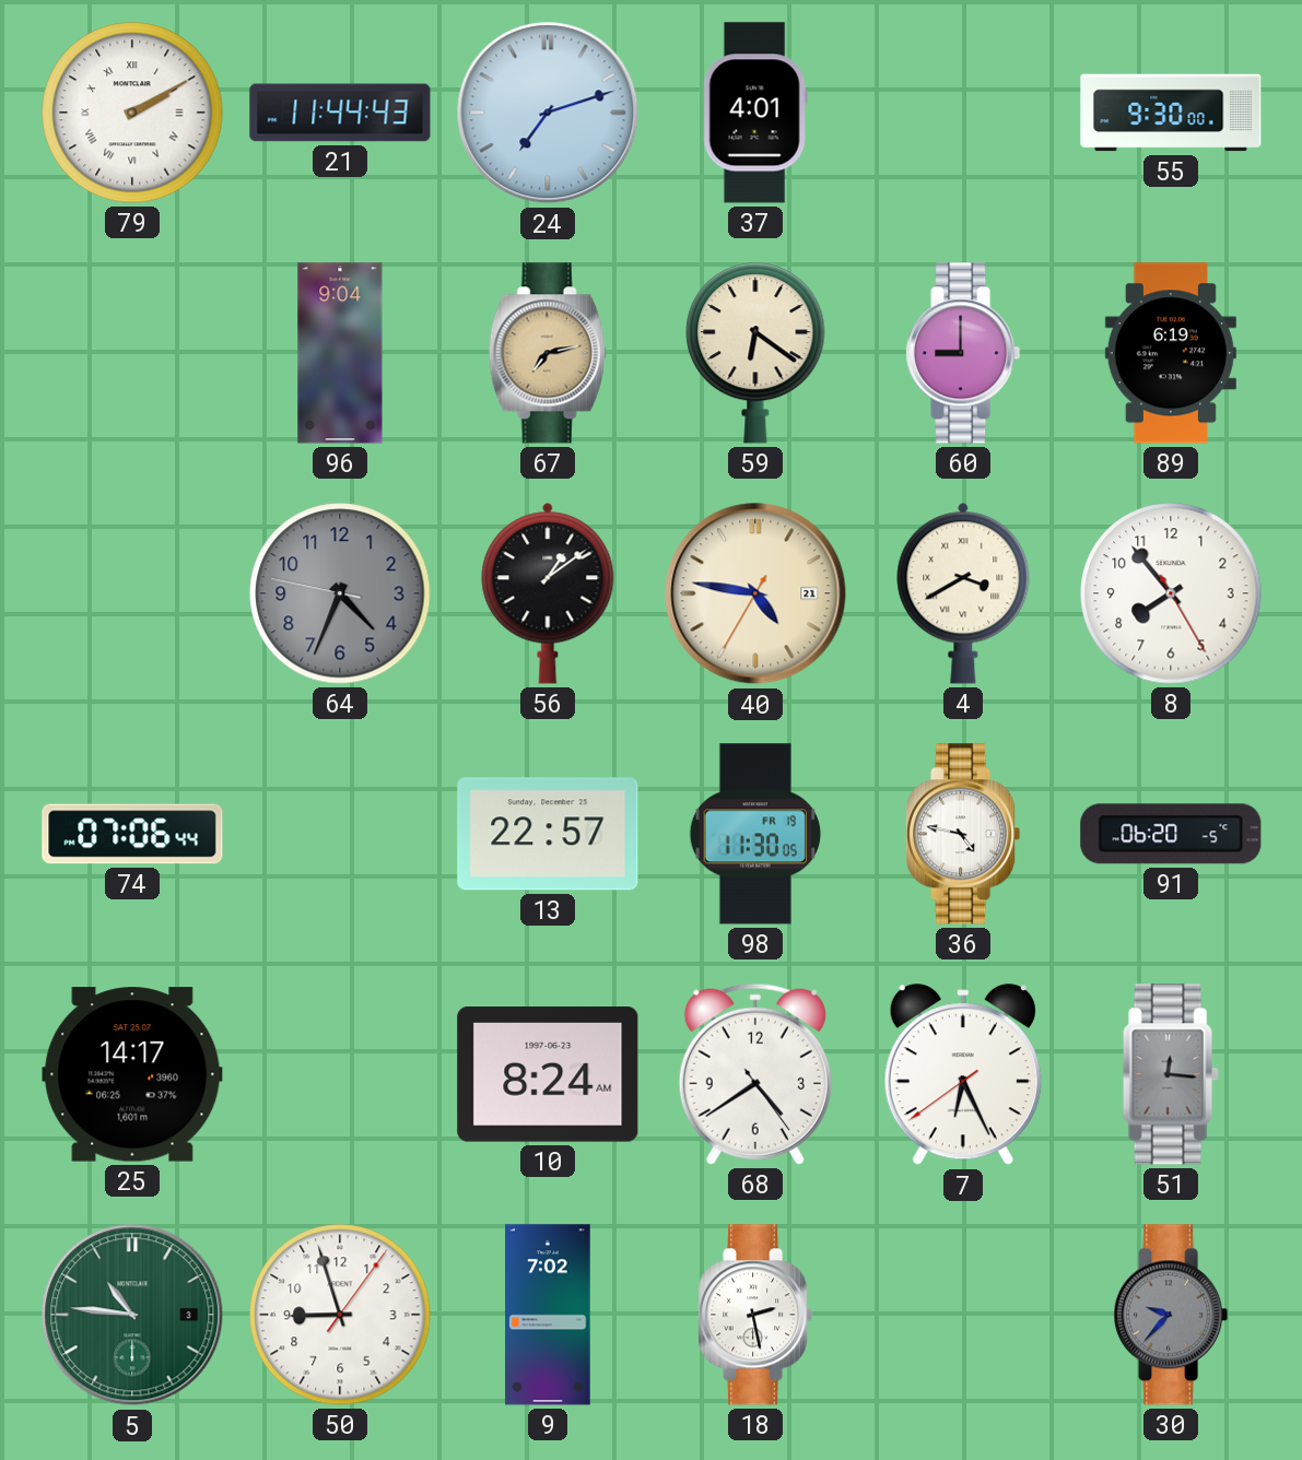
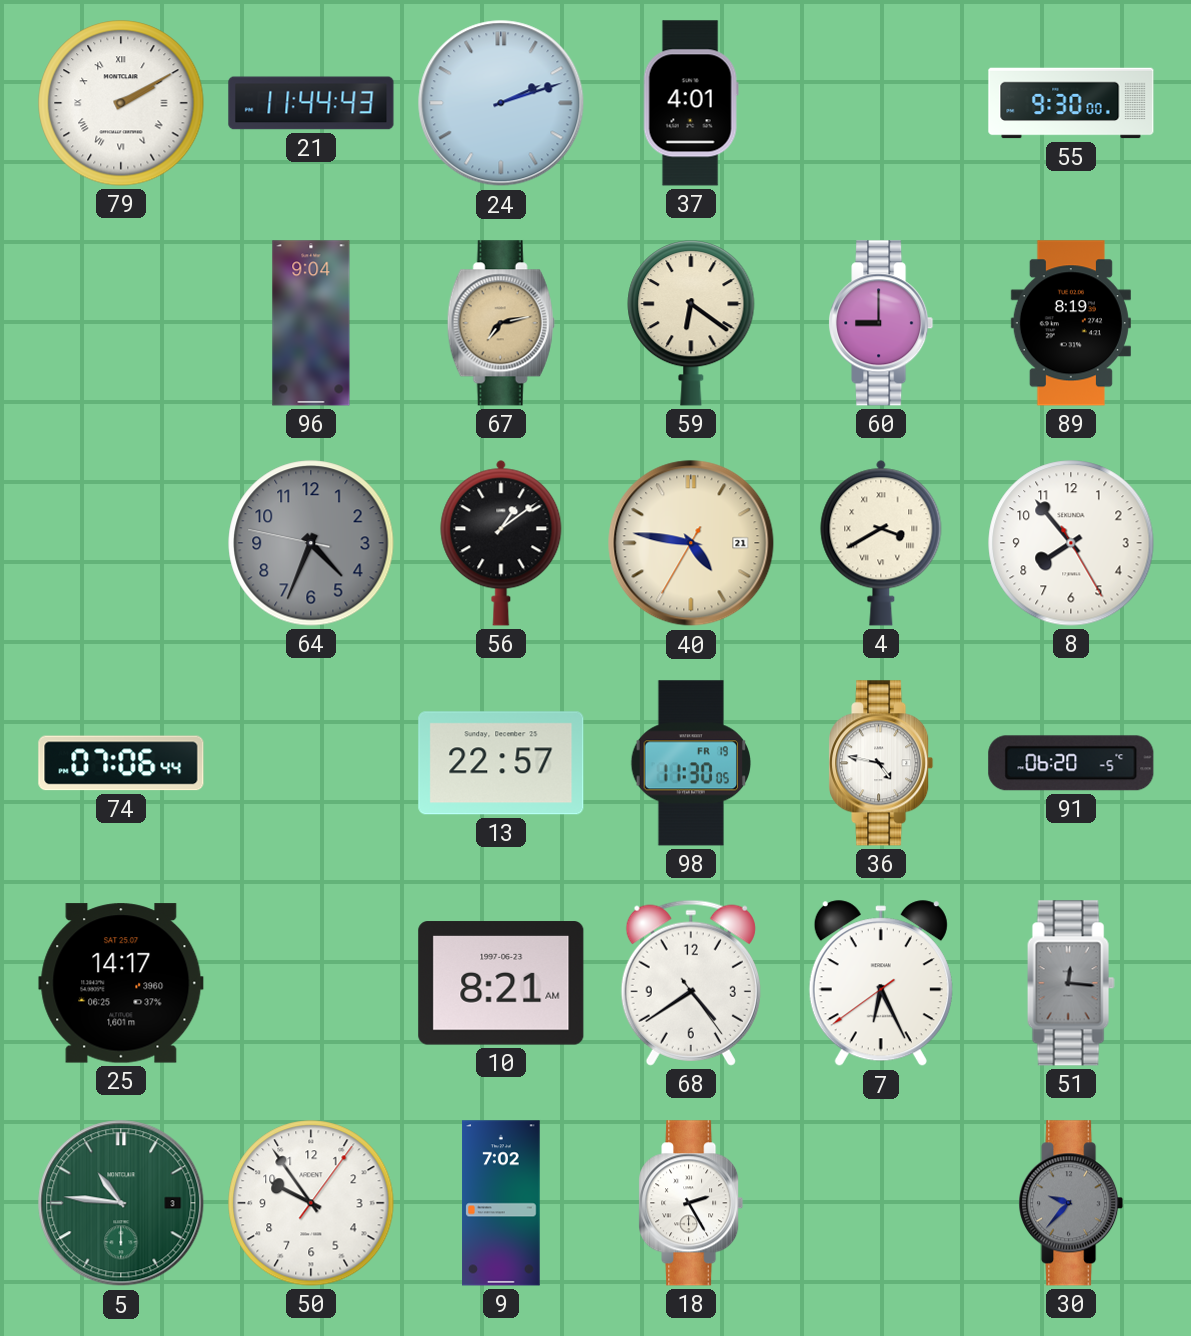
24: 7:12 -> 2:12
89: 6:19 -> 8:19
10: 8:24 -> 8:21
50: 8:57 -> 9:54
18: 2:28 -> 2:25
